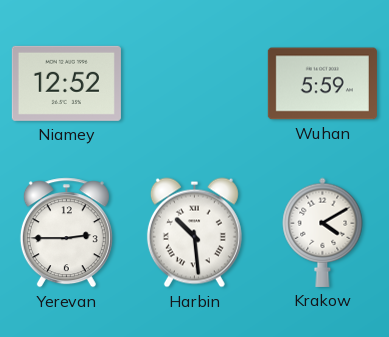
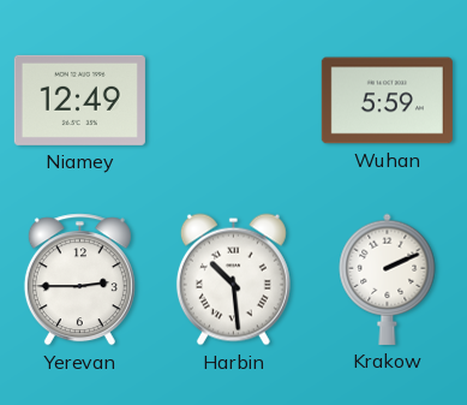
Niamey: 12:52 -> 12:49
Krakow: 4:10 -> 2:11
